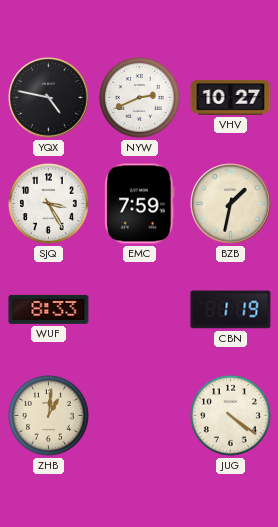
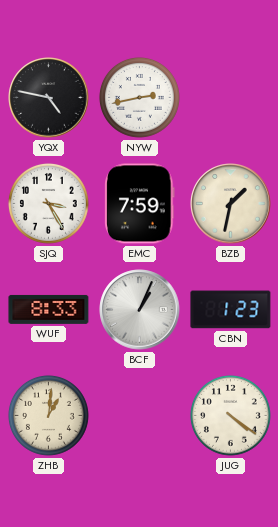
NYW: 2:41 -> 2:43
VHV: 10:27 -> none
BCF: none -> 1:04
CBN: 1:19 -> 1:23
